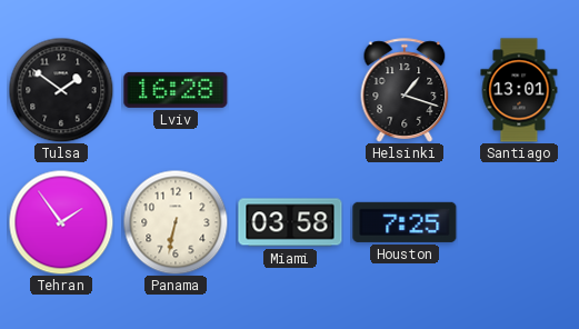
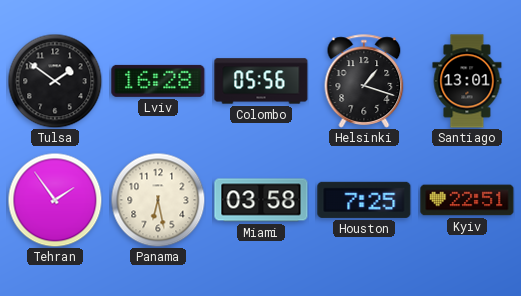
Colombo: none -> 05:56
Panama: 6:32 -> 6:28
Kyiv: none -> 22:51
